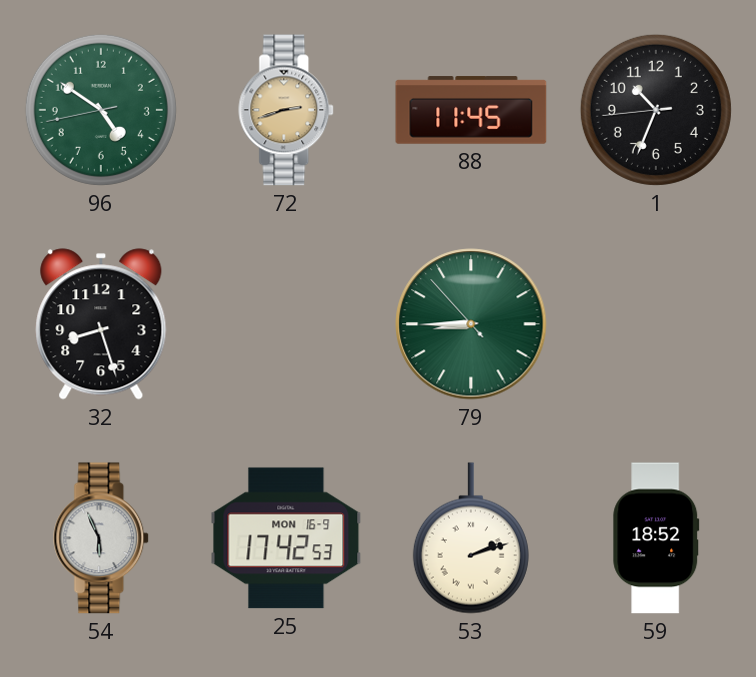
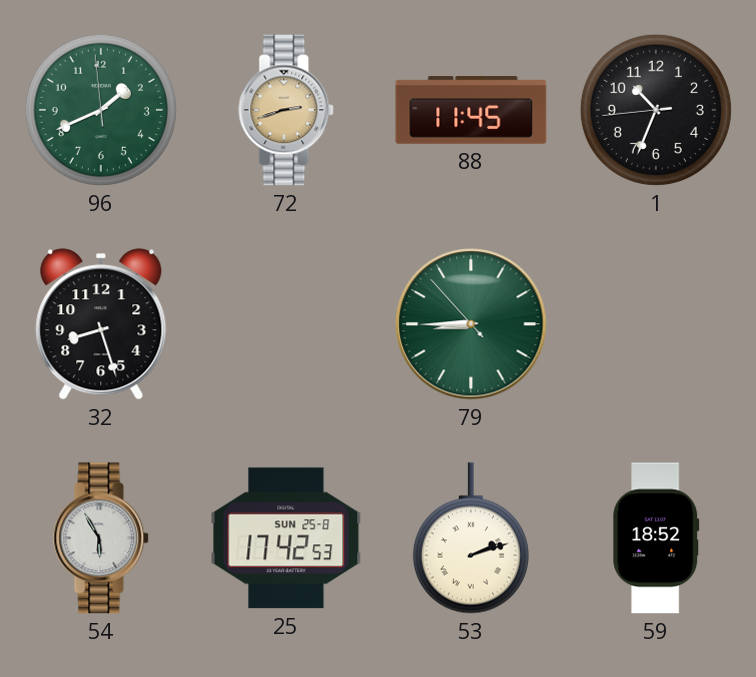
96: 4:50 -> 1:40
54: 5:56 -> 5:55
25 date: MON 16-9 -> SUN 25-8
